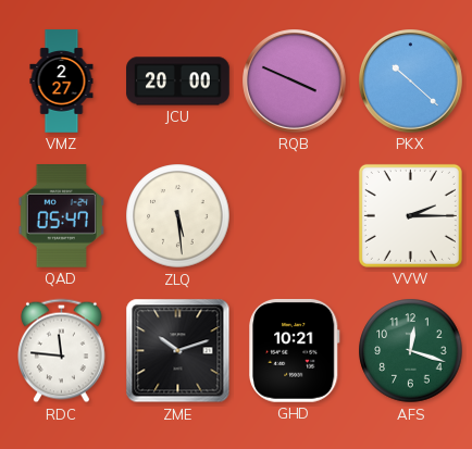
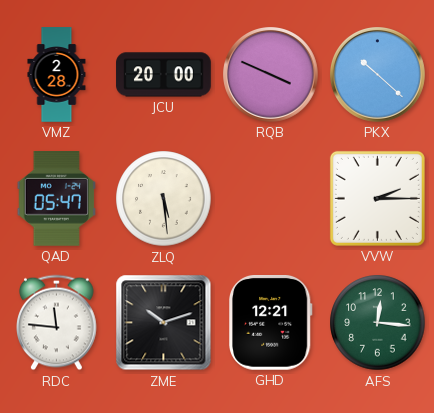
VMZ: 2:27 -> 2:28
GHD: 10:21 -> 12:21
AFS: 12:18 -> 12:16
